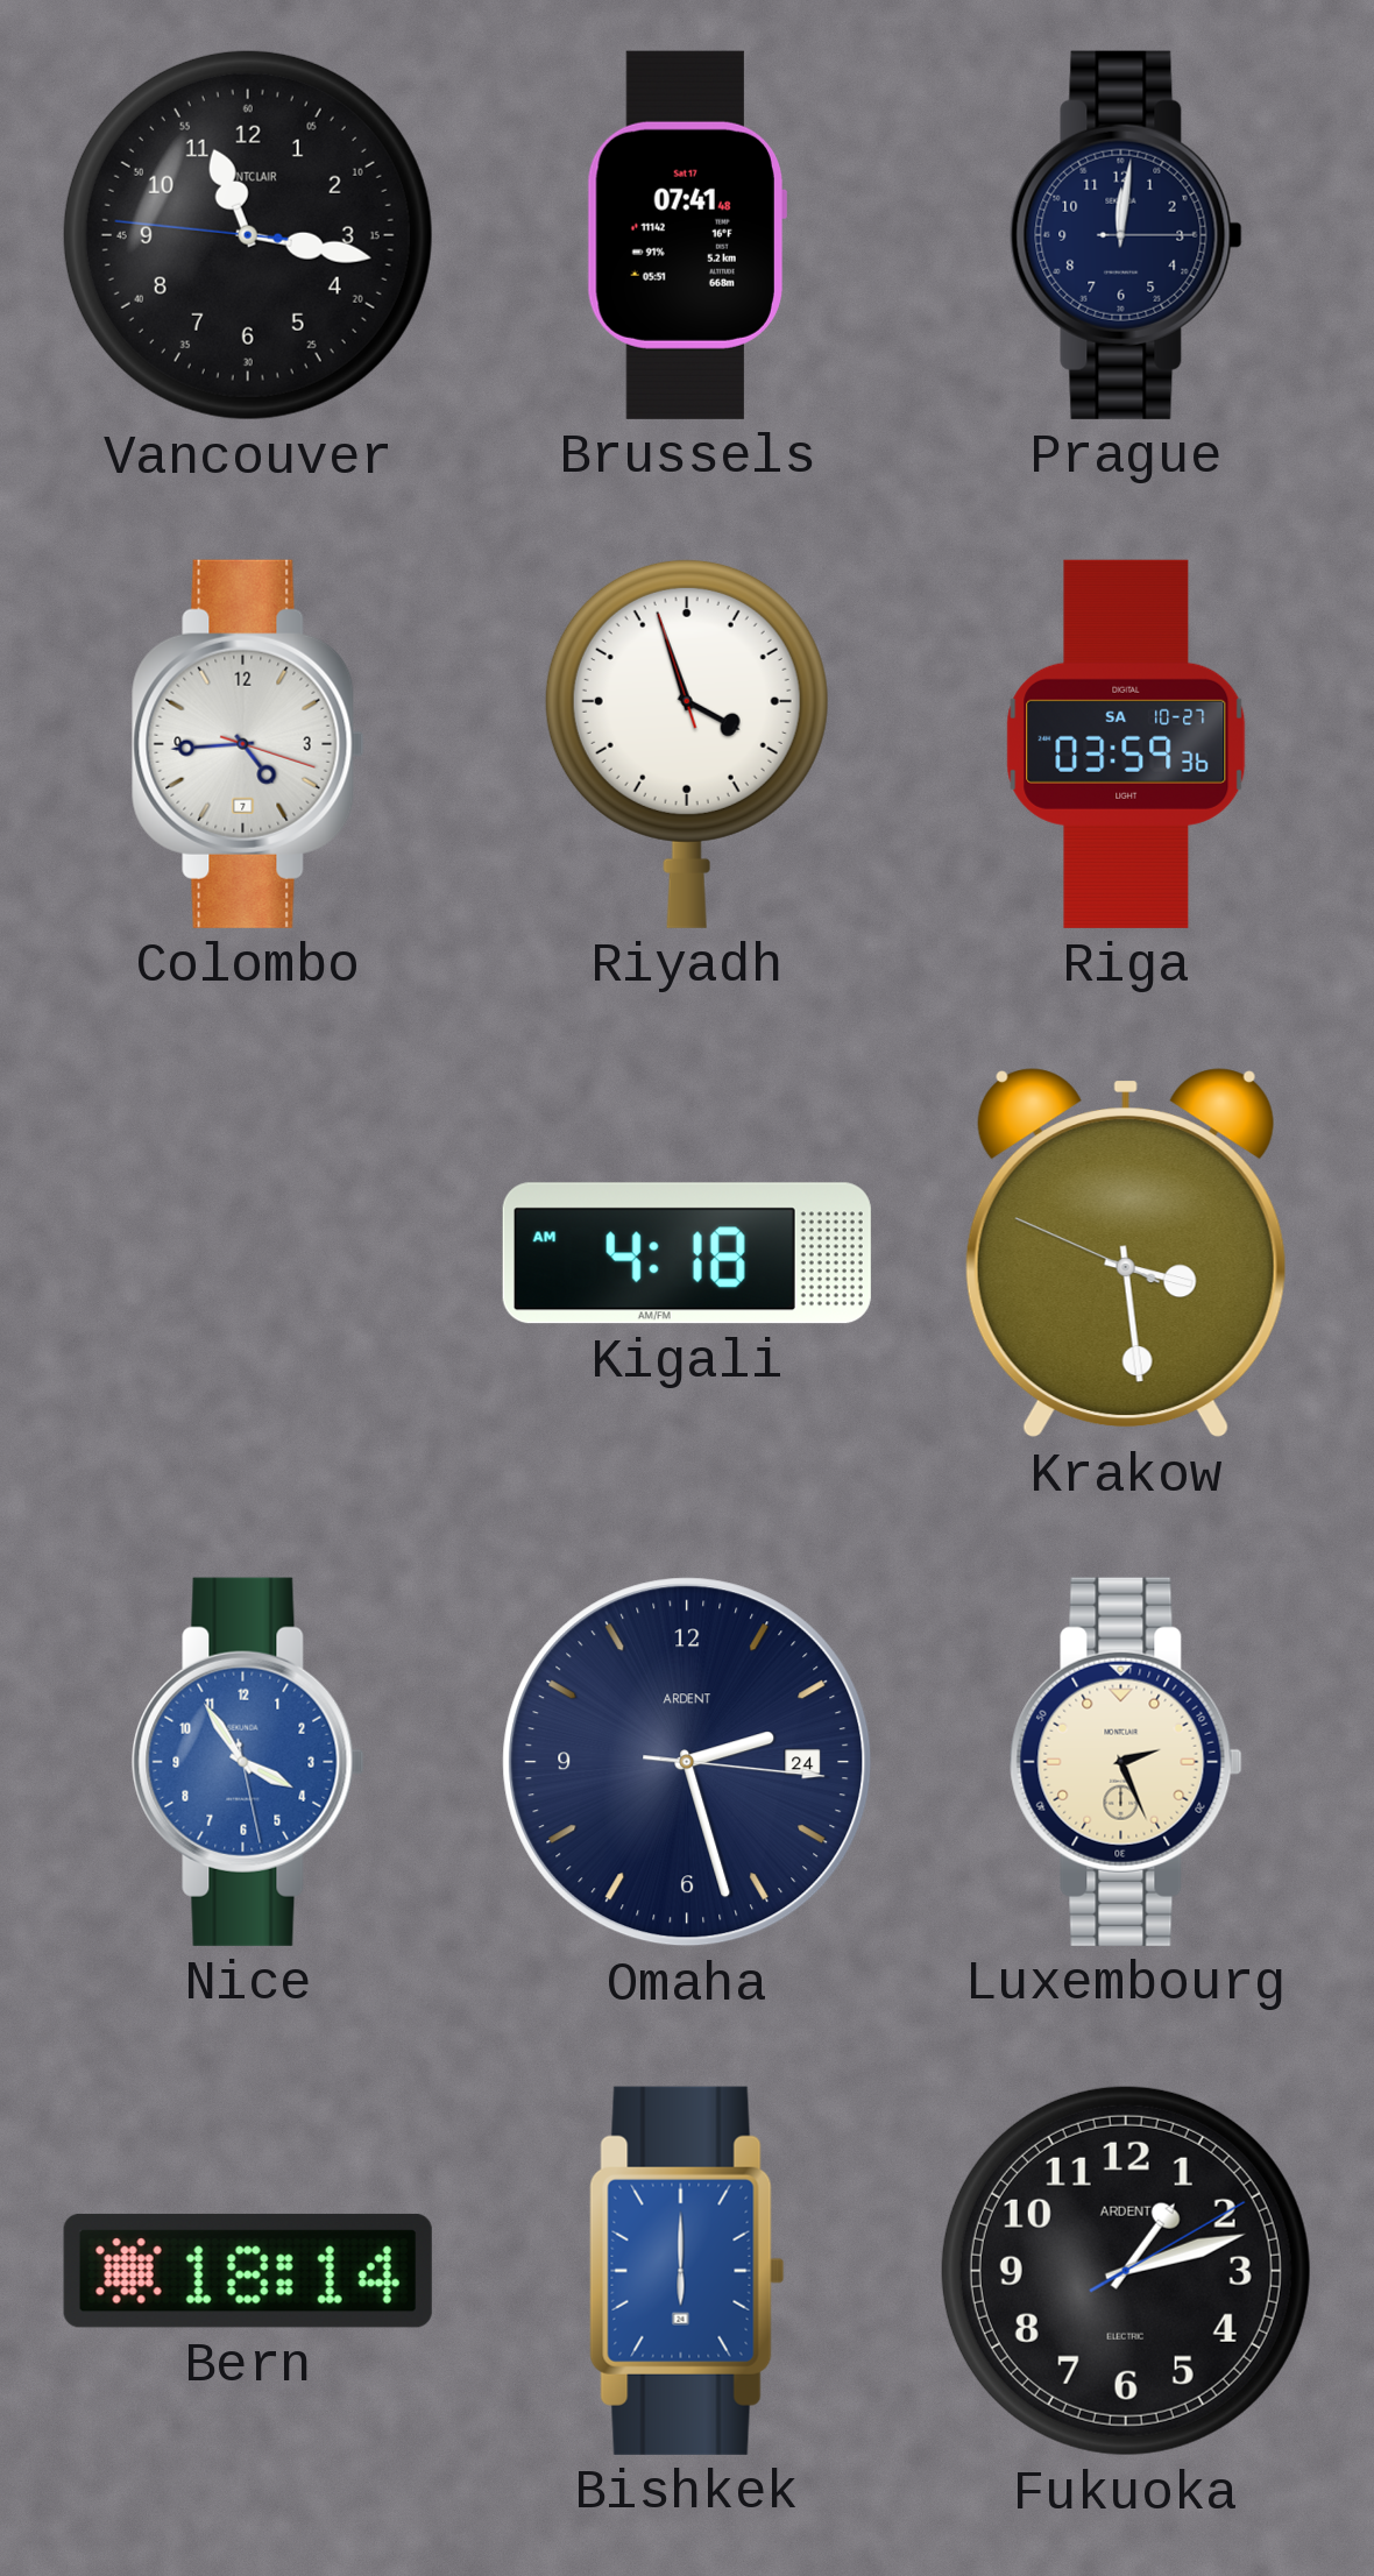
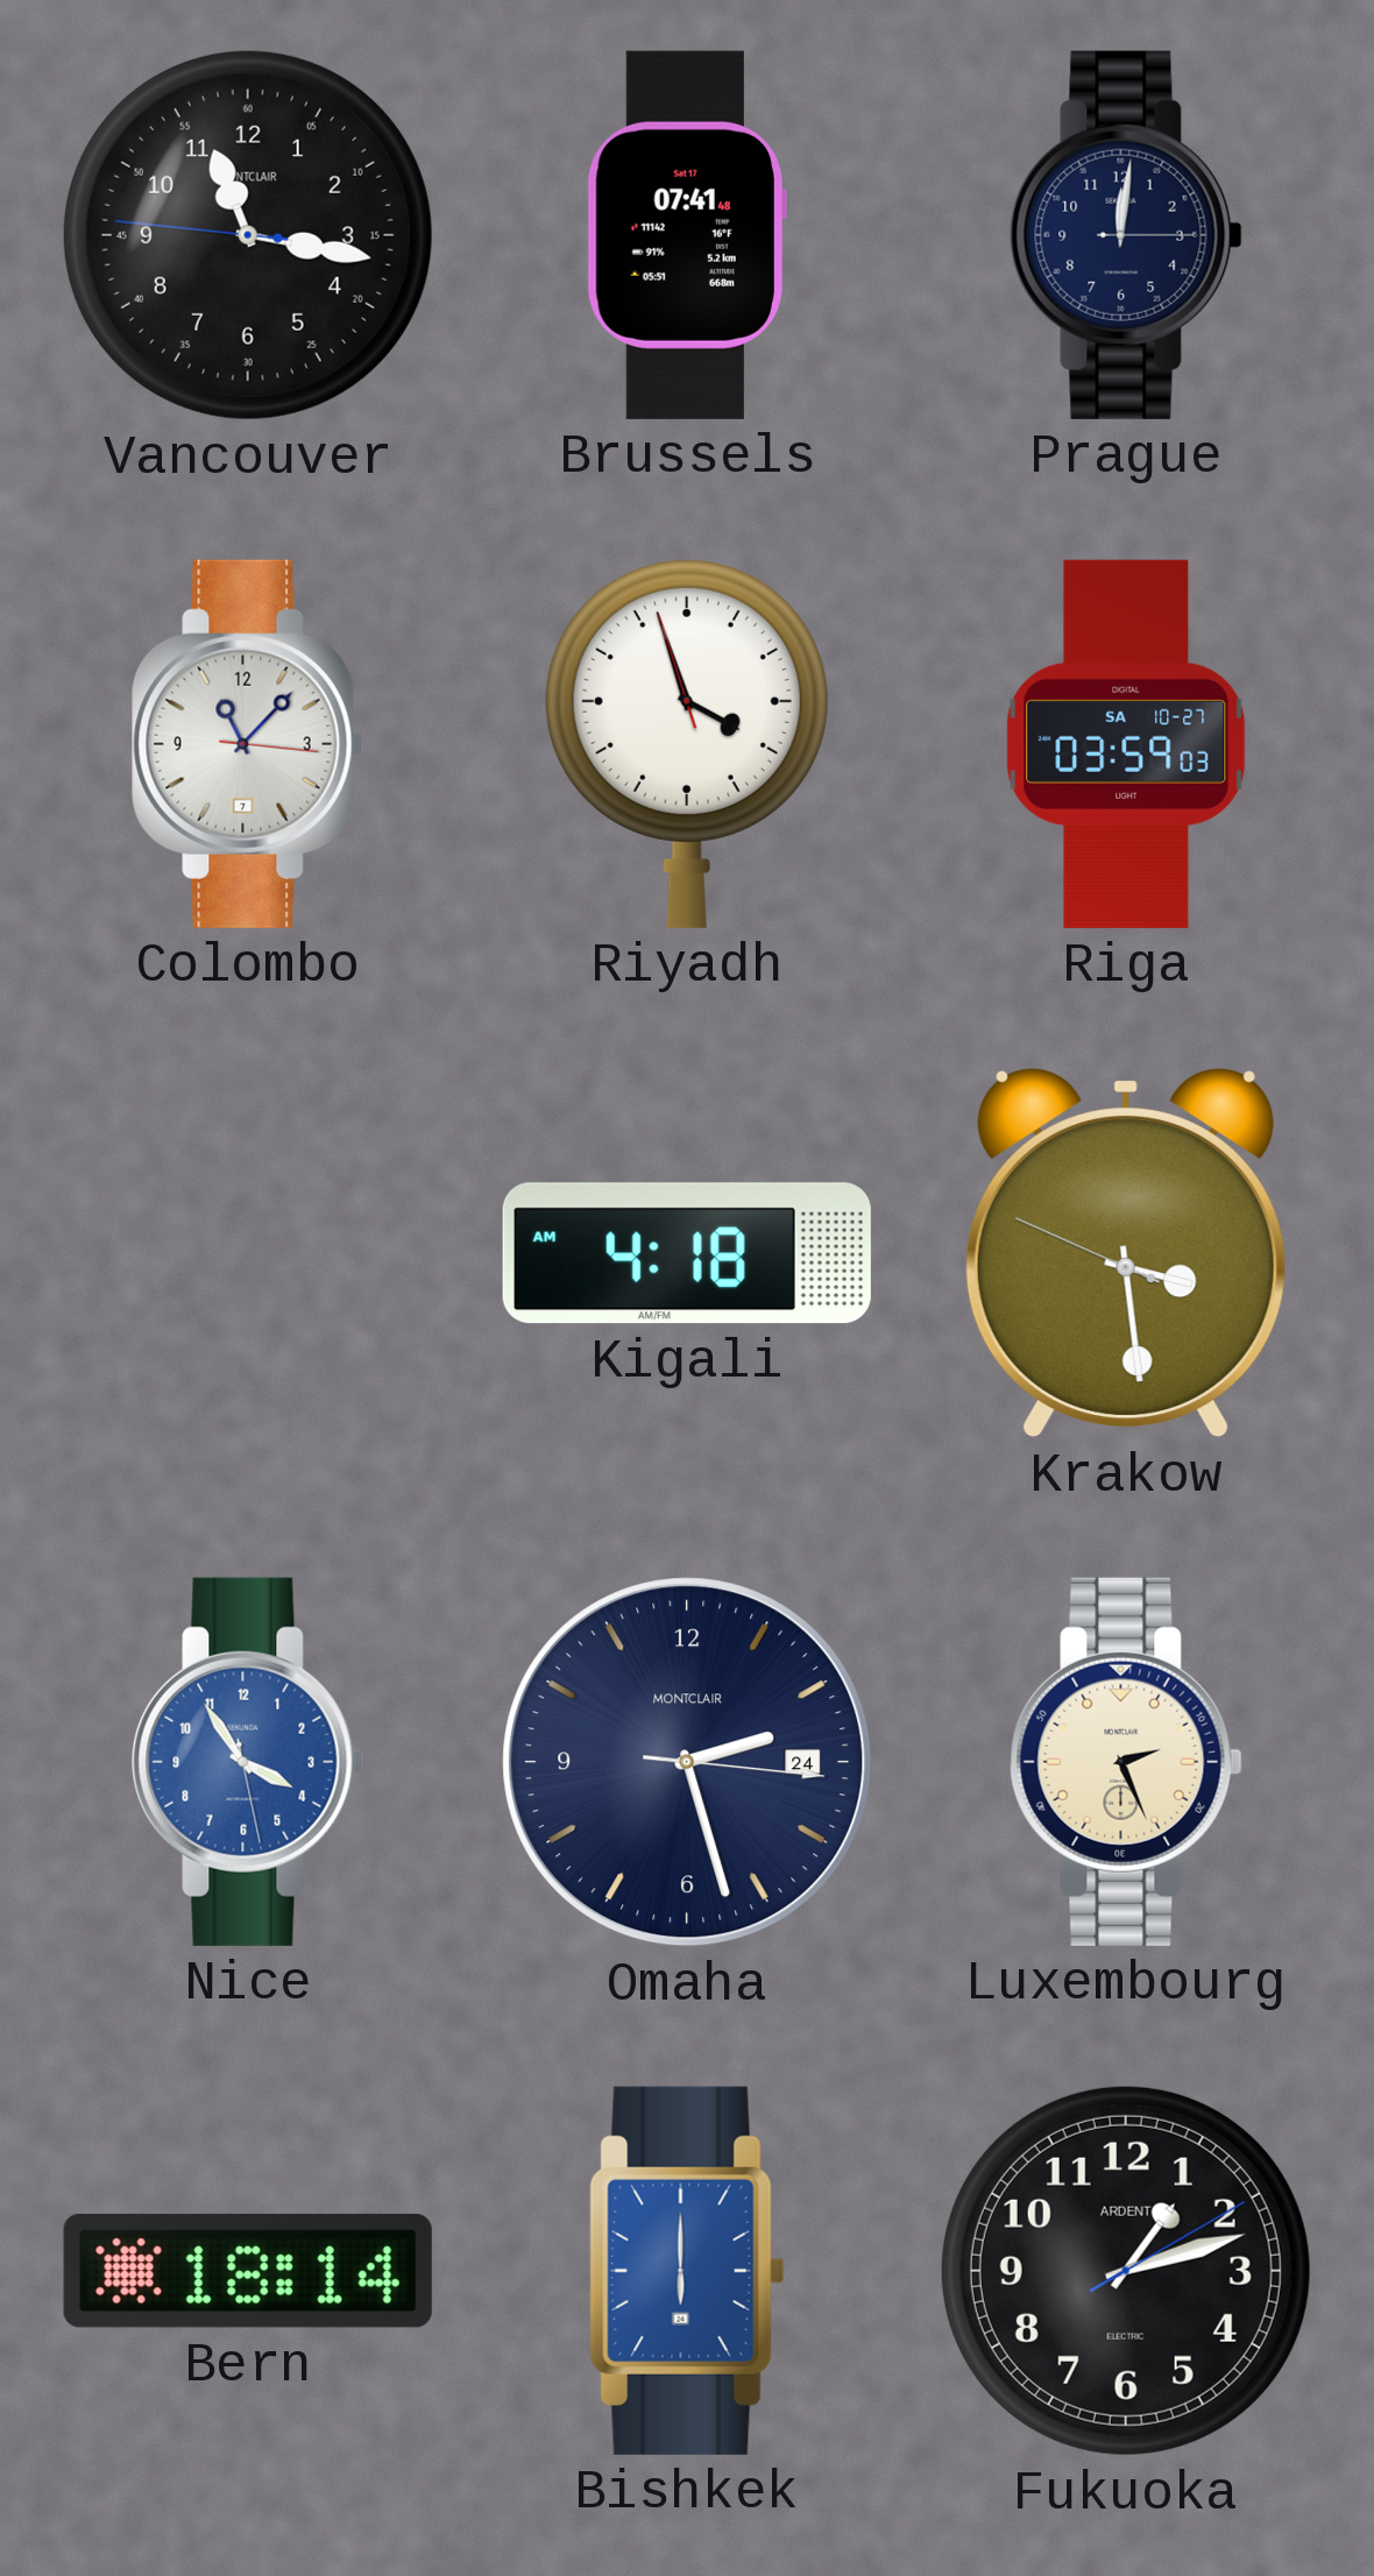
Colombo: 4:44 -> 11:07
Riga: 03:59:36 -> 03:59:03
Omaha brand: ARDENT -> MONTCLAIR
